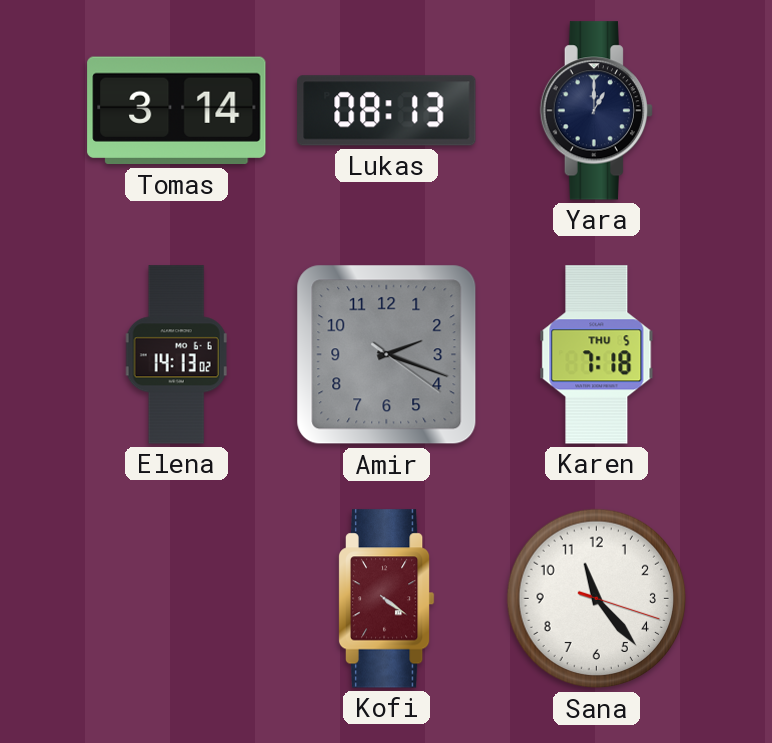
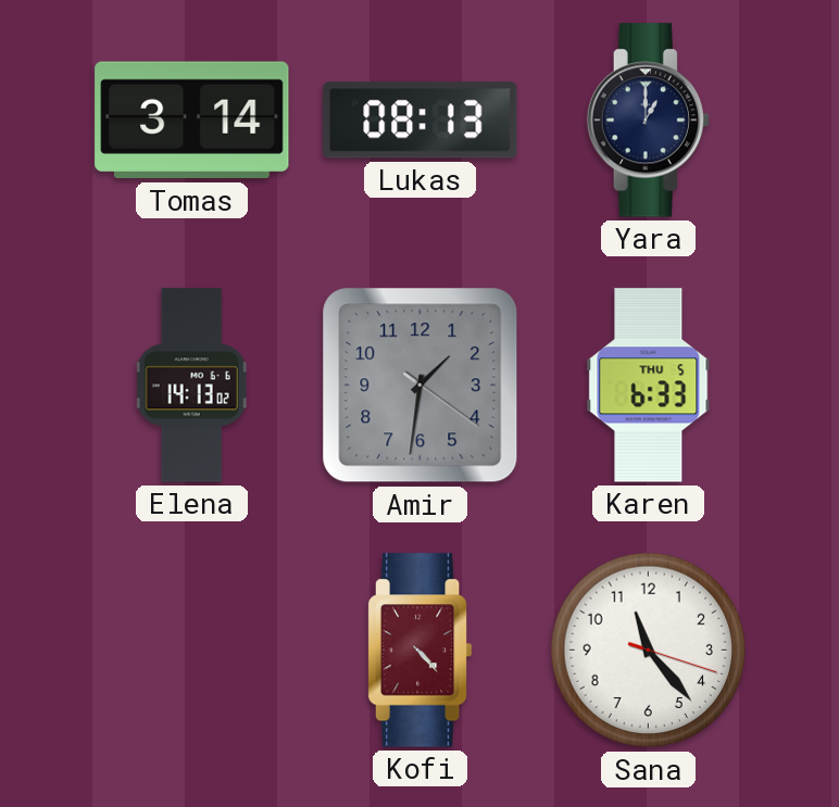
Amir: 2:18 -> 1:31
Karen: 7:18 -> 6:33
Kofi: 4:21 -> 4:23
